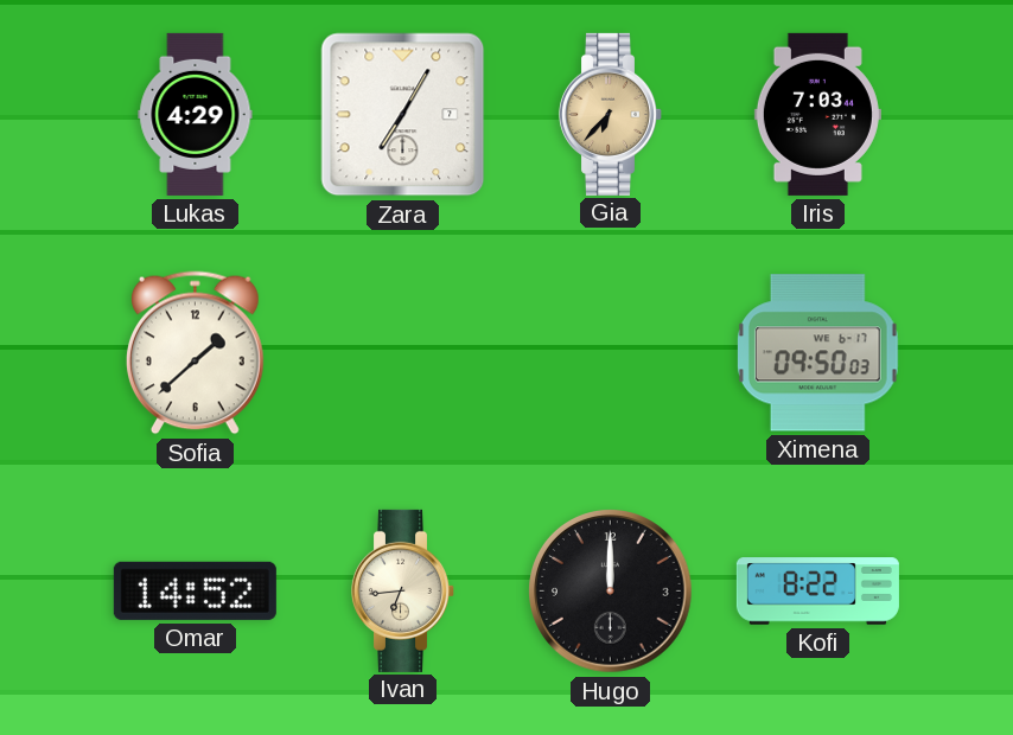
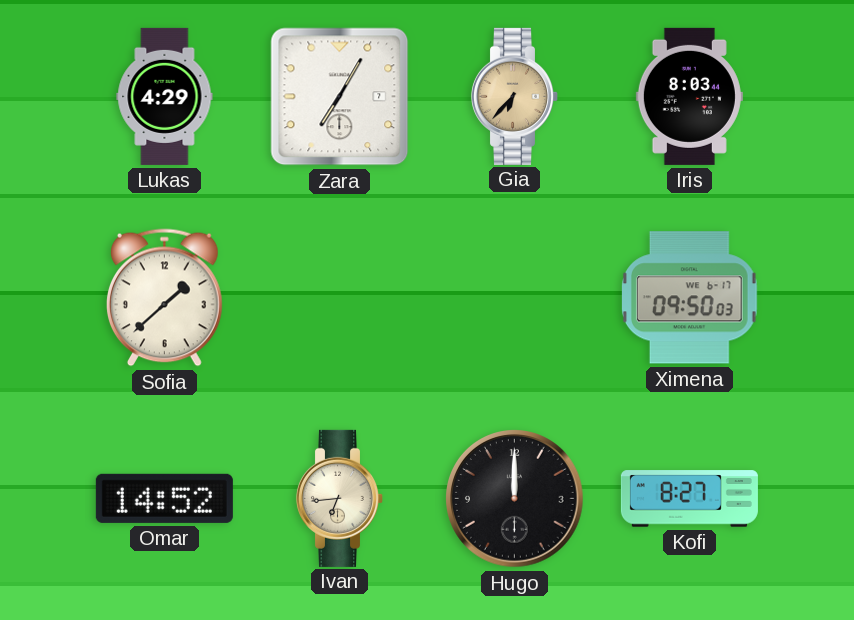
Iris: 7:03 -> 8:03
Kofi: 8:22 -> 8:27
